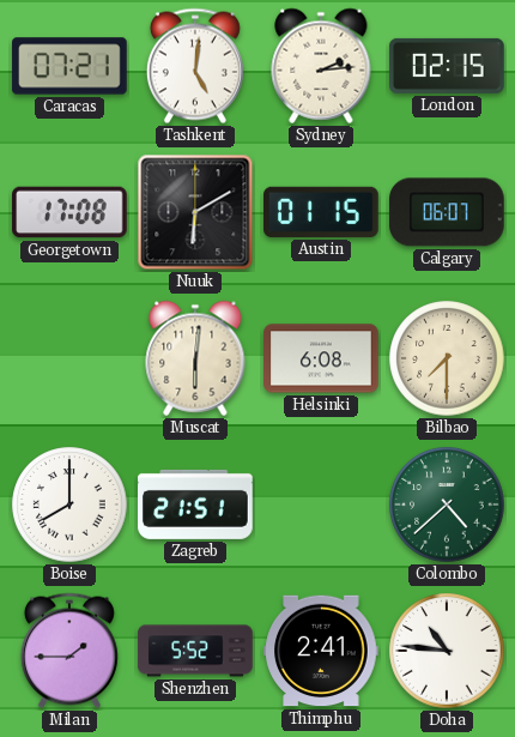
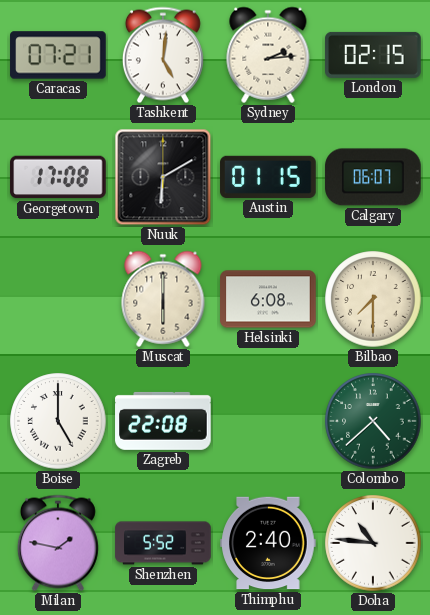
Muscat: 6:01 -> 6:00
Boise: 8:00 -> 5:00
Zagreb: 21:51 -> 22:08
Milan: 1:45 -> 1:47
Thimphu: 2:41 -> 2:40
